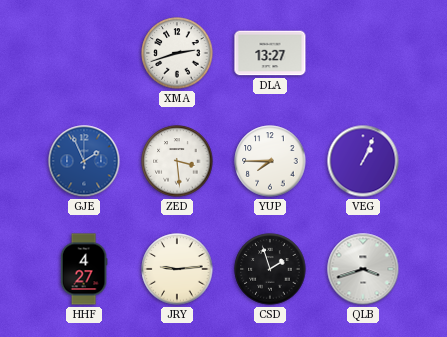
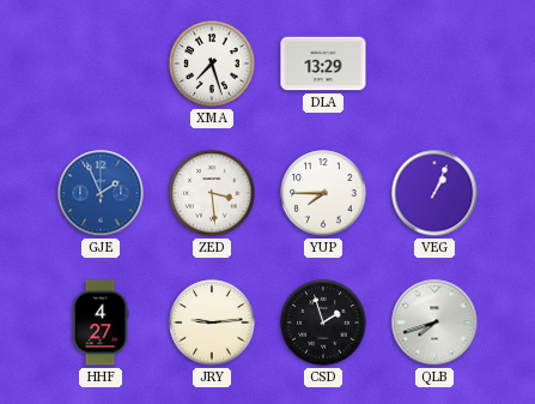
XMA: 2:42 -> 7:27
DLA: 13:27 -> 13:29
QLB: 3:42 -> 7:42
